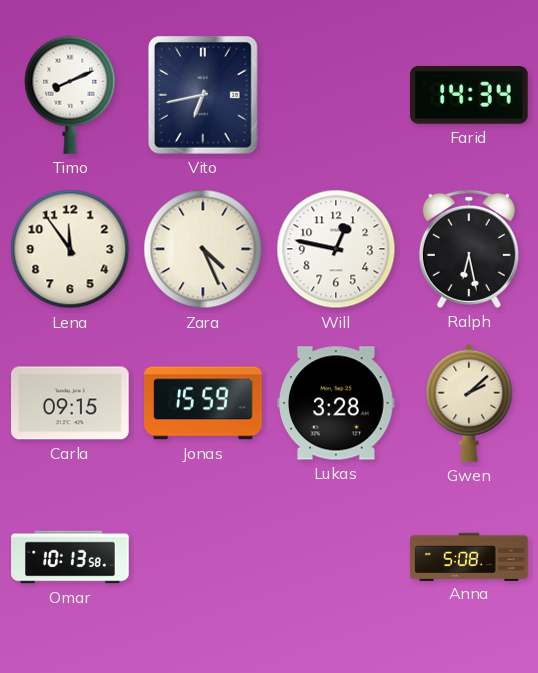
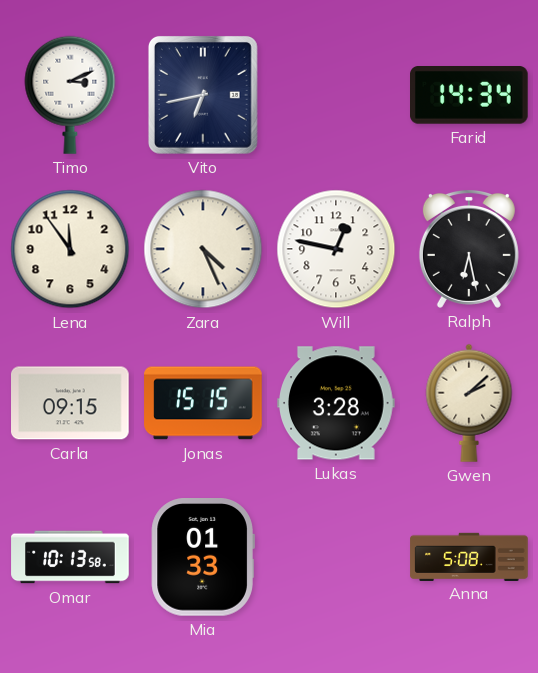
Timo: 8:11 -> 3:11
Jonas: 15:59 -> 15:15
Mia: none -> 01:33
